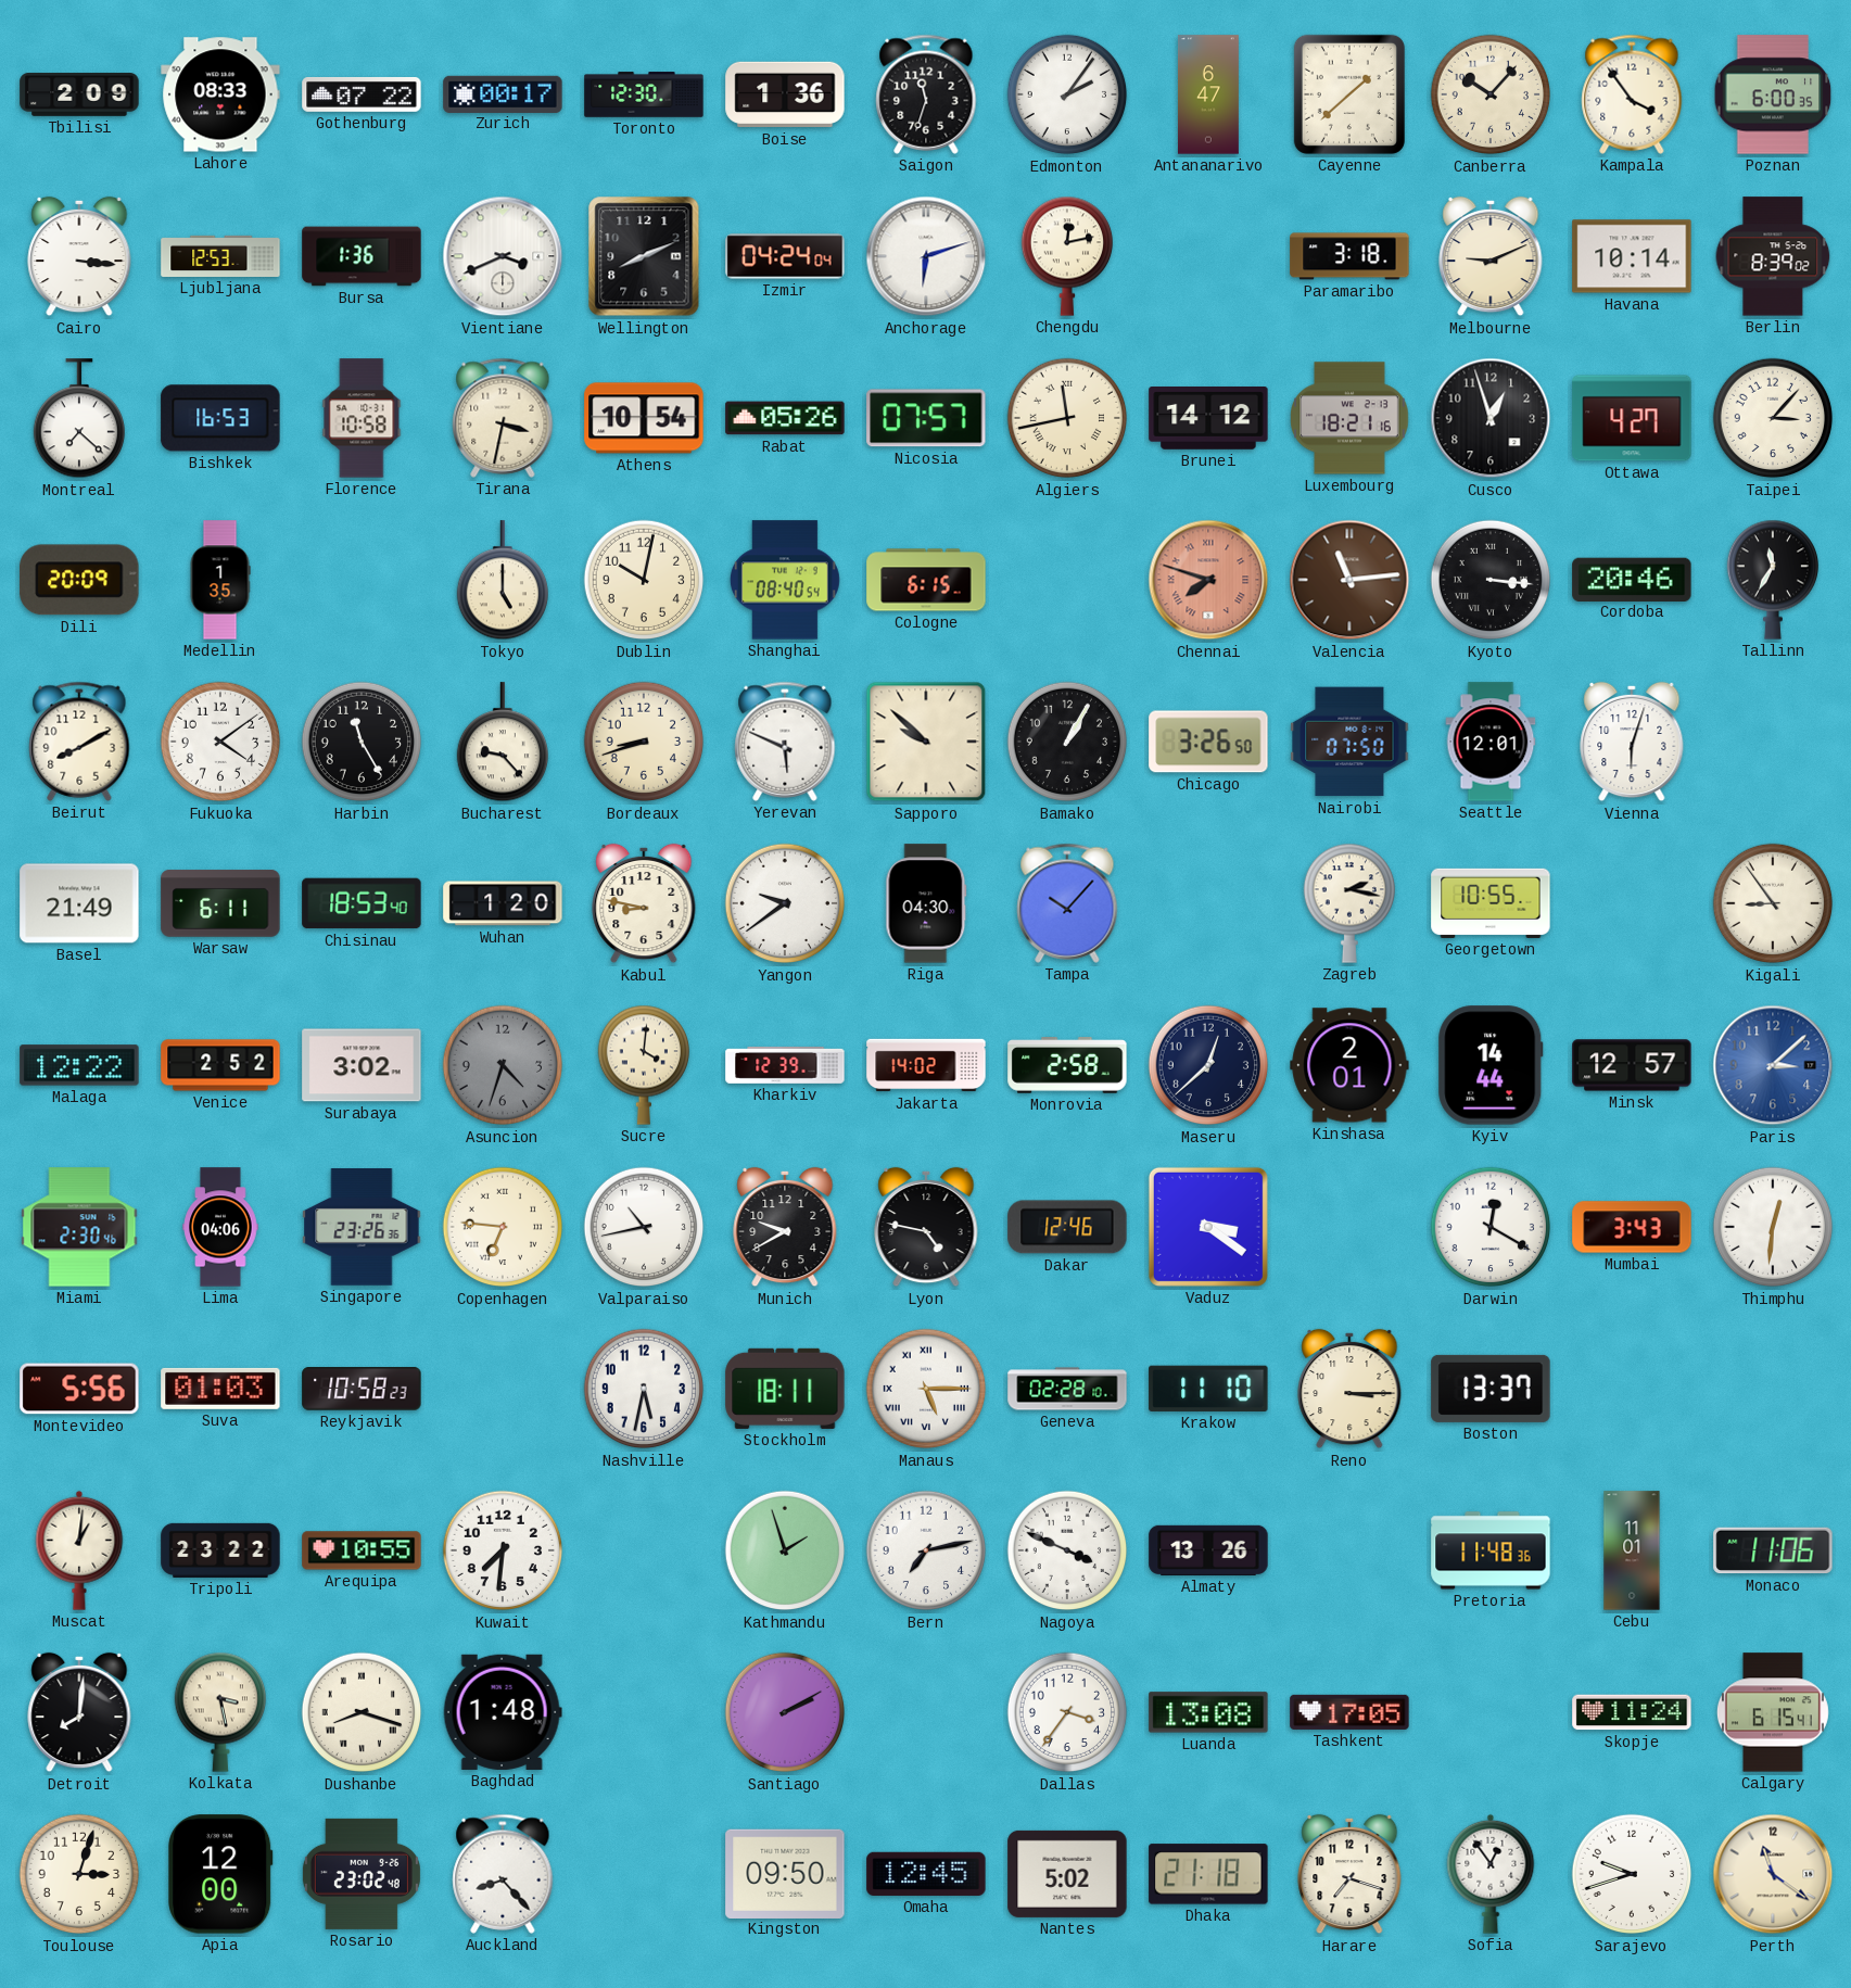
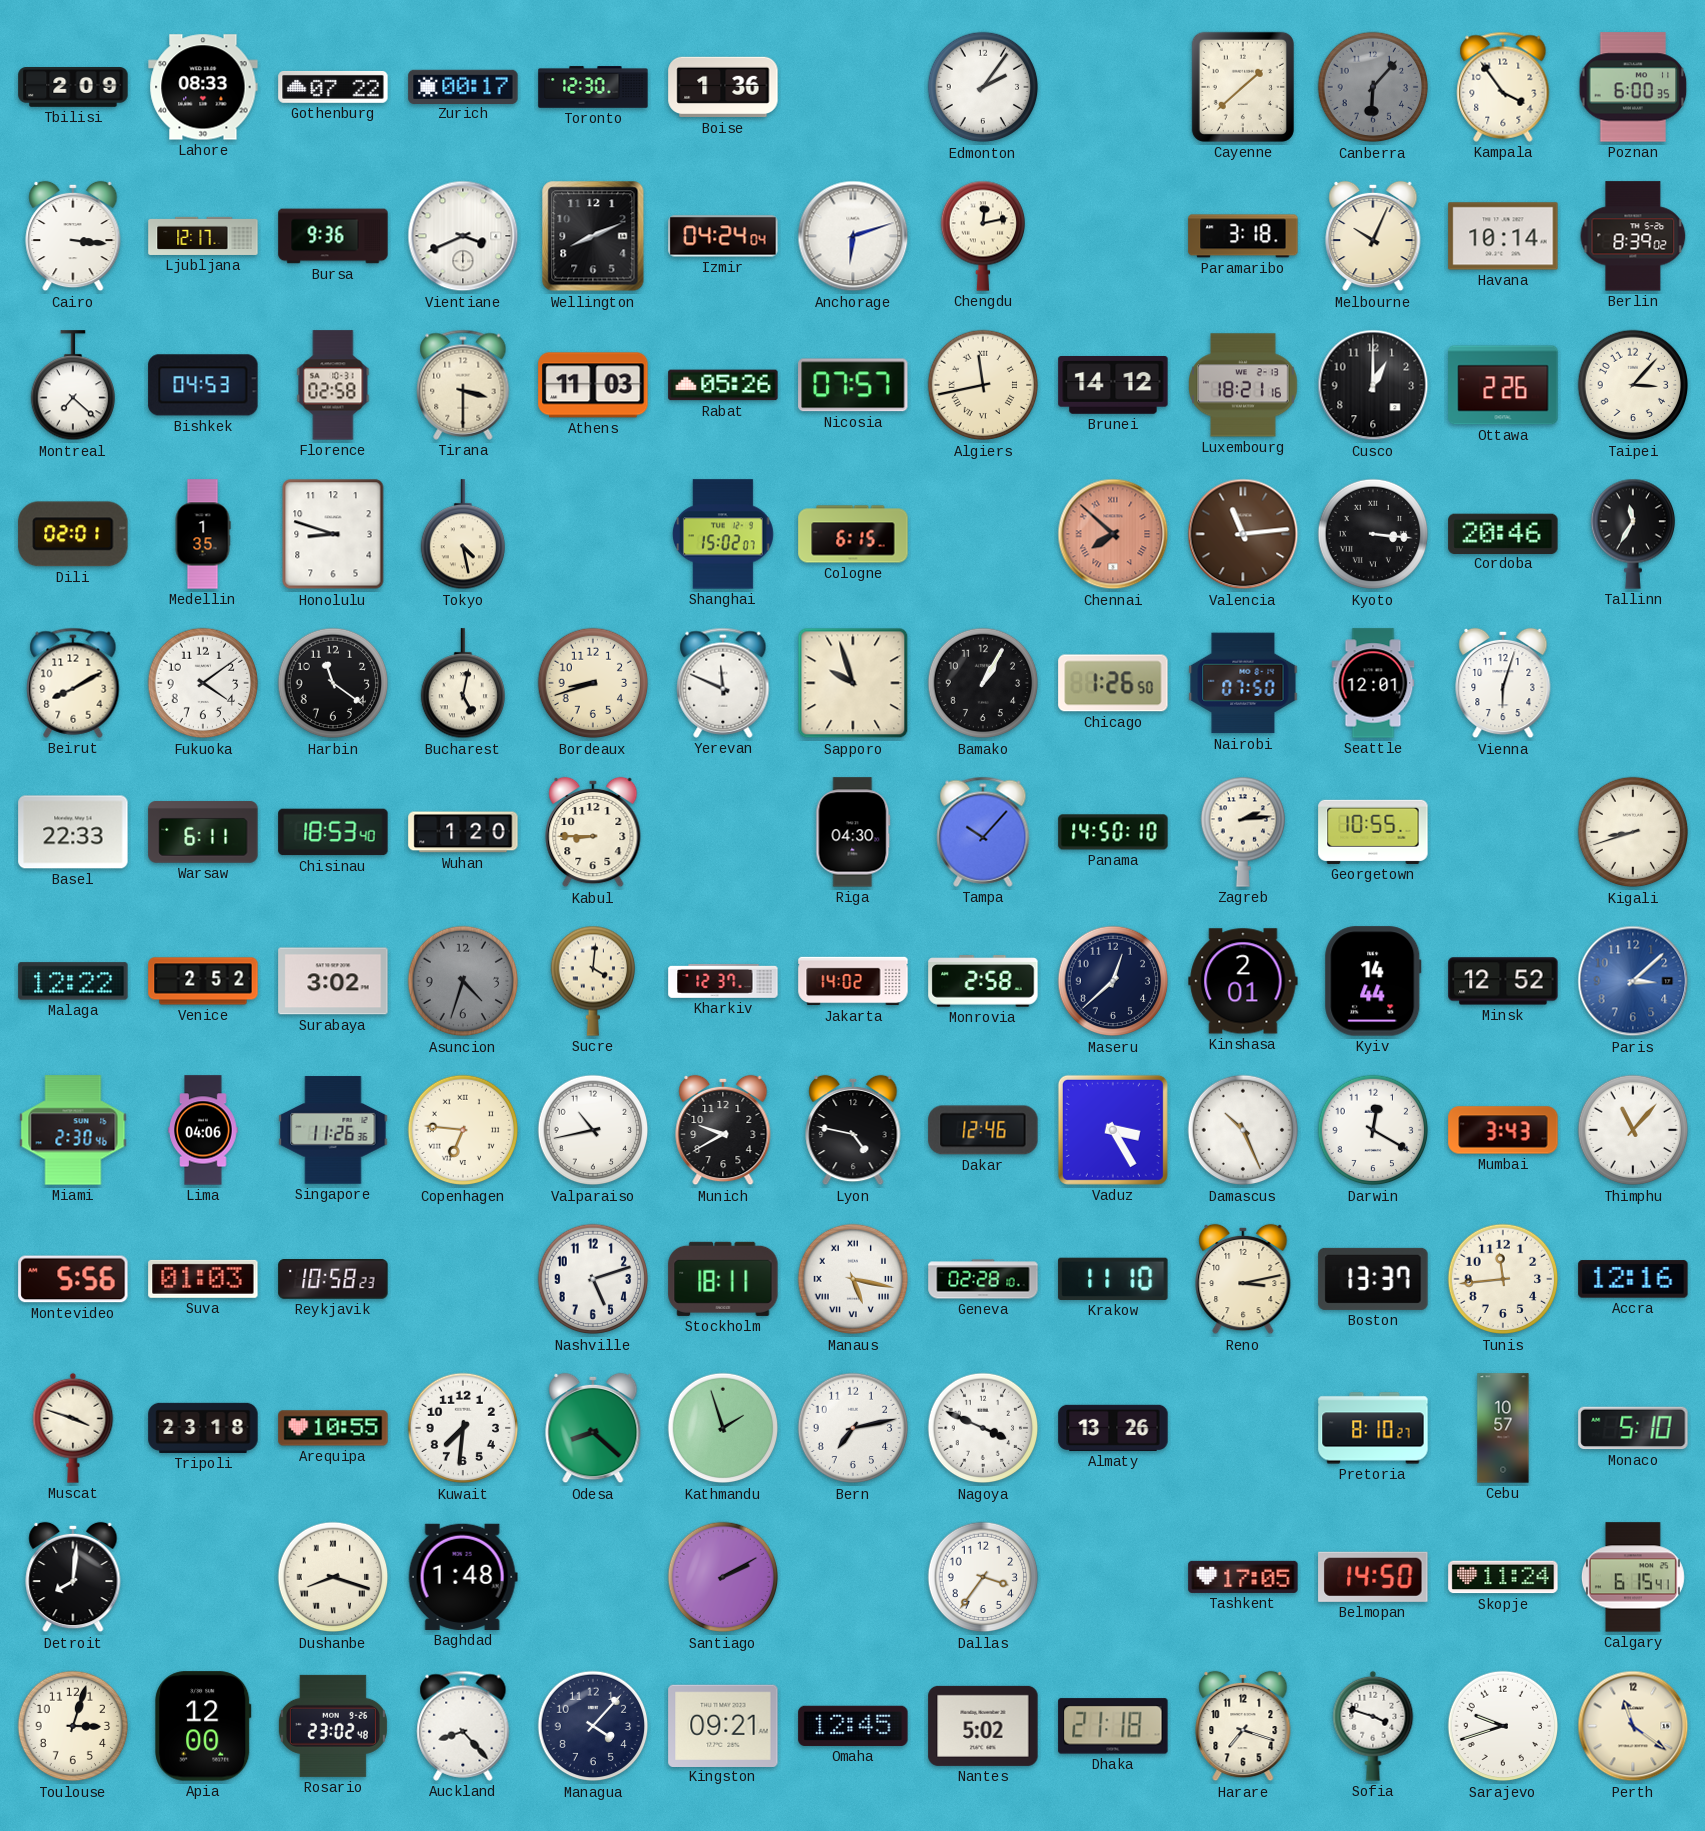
Saigon: 11:33 -> none
Antananarivo: 6:47 -> none
Canberra: 10:07 -> 6:07
Canberra dial: cream -> grey
Ljubljana: 12:53 -> 12:17
Bursa: 1:36 -> 9:36
Melbourne: 9:11 -> 10:04
Bishkek: 16:53 -> 04:53
Florence: 10:58 -> 02:58
Tirana: 3:32 -> 3:30
Athens: 10:54 -> 11:03
Cusco: 12:57 -> 1:00
Ottawa: 4:27 -> 2:26
Dili: 20:09 -> 02:01
Honolulu: none -> 8:48
Tokyo: 5:00 -> 4:28
Dublin: 10:02 -> none
Shanghai: 08:40 -> 15:02
Chennai: 7:48 -> 7:52
Harbin: 11:25 -> 11:21
Bucharest: 9:23 -> 5:02
Yerevan: 5:49 -> 11:49
Sapporo: 9:52 -> 9:57
Chicago: 3:26 -> 1:26
Basel: 21:49 -> 22:33
Kabul: 8:47 -> 8:45
Yangon: 9:39 -> none
Panama: none -> 14:50
Zagreb: 2:17 -> 2:14
Kigali: 8:54 -> 8:42
Kharkiv: 12:39 -> 12:37
Minsk: 12:57 -> 12:52
Singapore: 23:26 -> 11:26
Vaduz: 3:21 -> 3:25
Damascus: none -> 10:26
Thimphu: 12:31 -> 11:07
Nashville: 5:32 -> 5:12
Manaus: 5:15 -> 5:17
Reno: 3:15 -> 3:13
Tunis: none -> 11:44
Accra: none -> 12:16
Muscat: 1:01 -> 3:48
Tripoli: 23:22 -> 23:18
Odesa: none -> 8:22
Pretoria: 11:48 -> 8:10
Cebu: 11:01 -> 10:57
Monaco: 11:06 -> 5:10
Kolkata: 3:28 -> none
Luanda: 13:08 -> none
Belmopan: none -> 14:50
Managua: none -> 4:07
Kingston: 09:50 -> 09:21
Sofia: 12:54 -> 3:48
